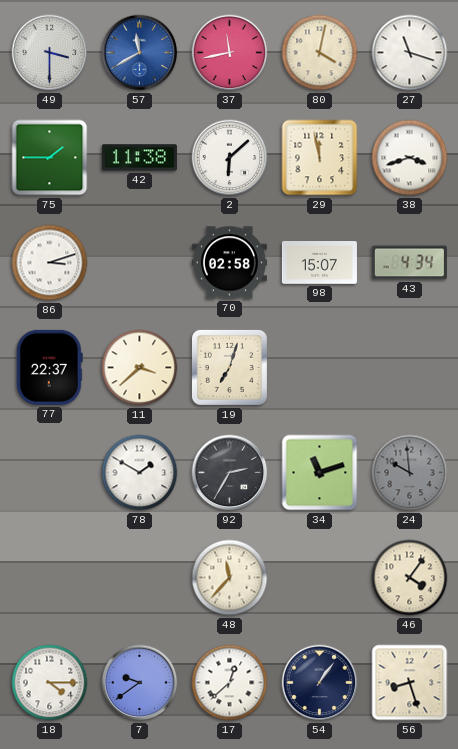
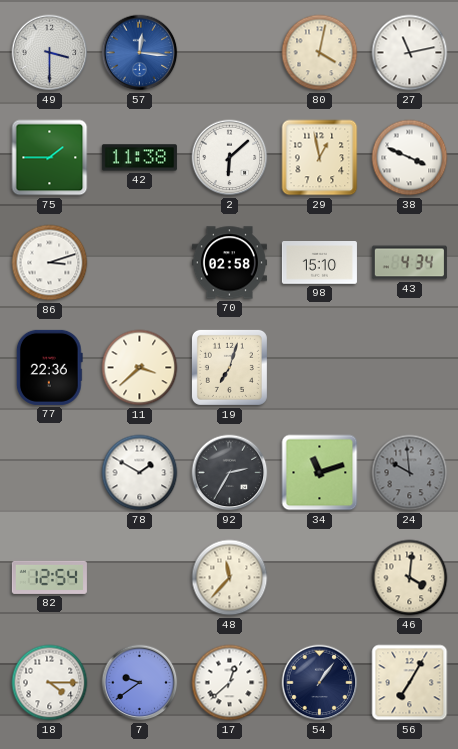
57: 11:40 -> 12:16
37: 11:43 -> none
27: 11:18 -> 11:13
29: 11:58 -> 12:58
38: 3:42 -> 3:49
98: 15:07 -> 15:10
77: 22:37 -> 22:36
82: none -> 12:54
46: 4:06 -> 4:01
56: 8:27 -> 7:05
